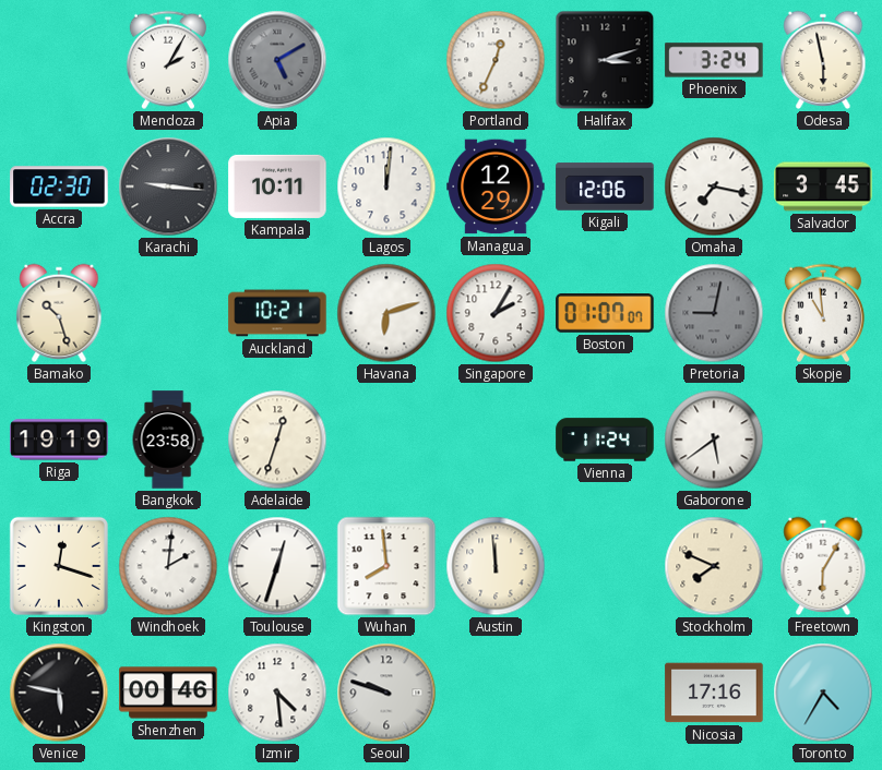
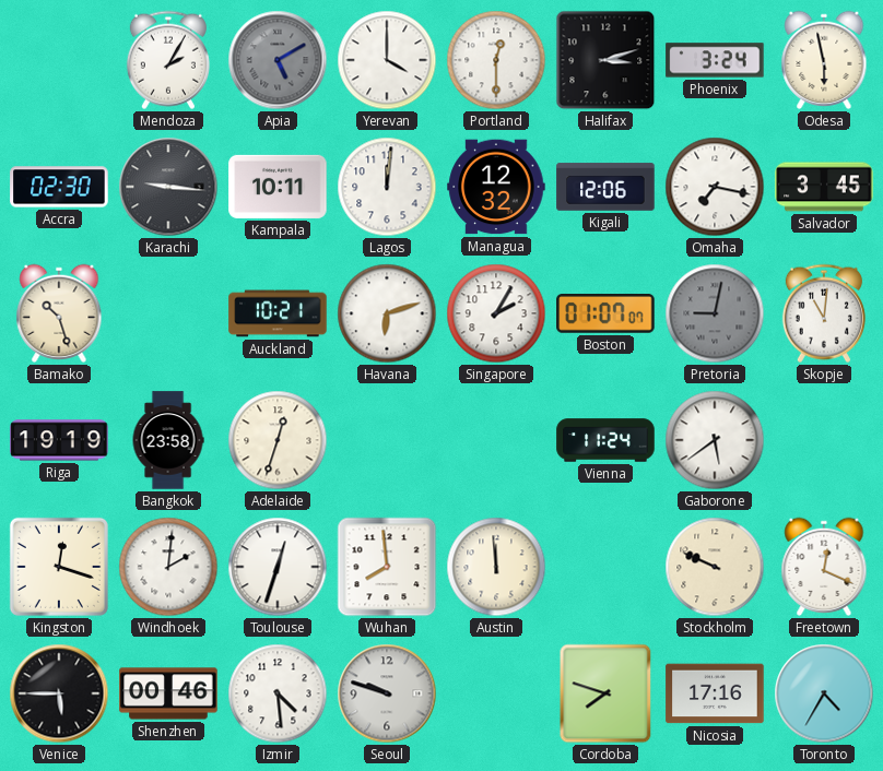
Yerevan: none -> 4:00
Portland: 12:34 -> 12:30
Managua: 12:29 -> 12:32
Skopje: 10:59 -> 11:01
Stockholm: 7:49 -> 9:49
Freetown: 6:05 -> 12:19
Venice: 5:47 -> 5:45
Cordoba: none -> 7:48
